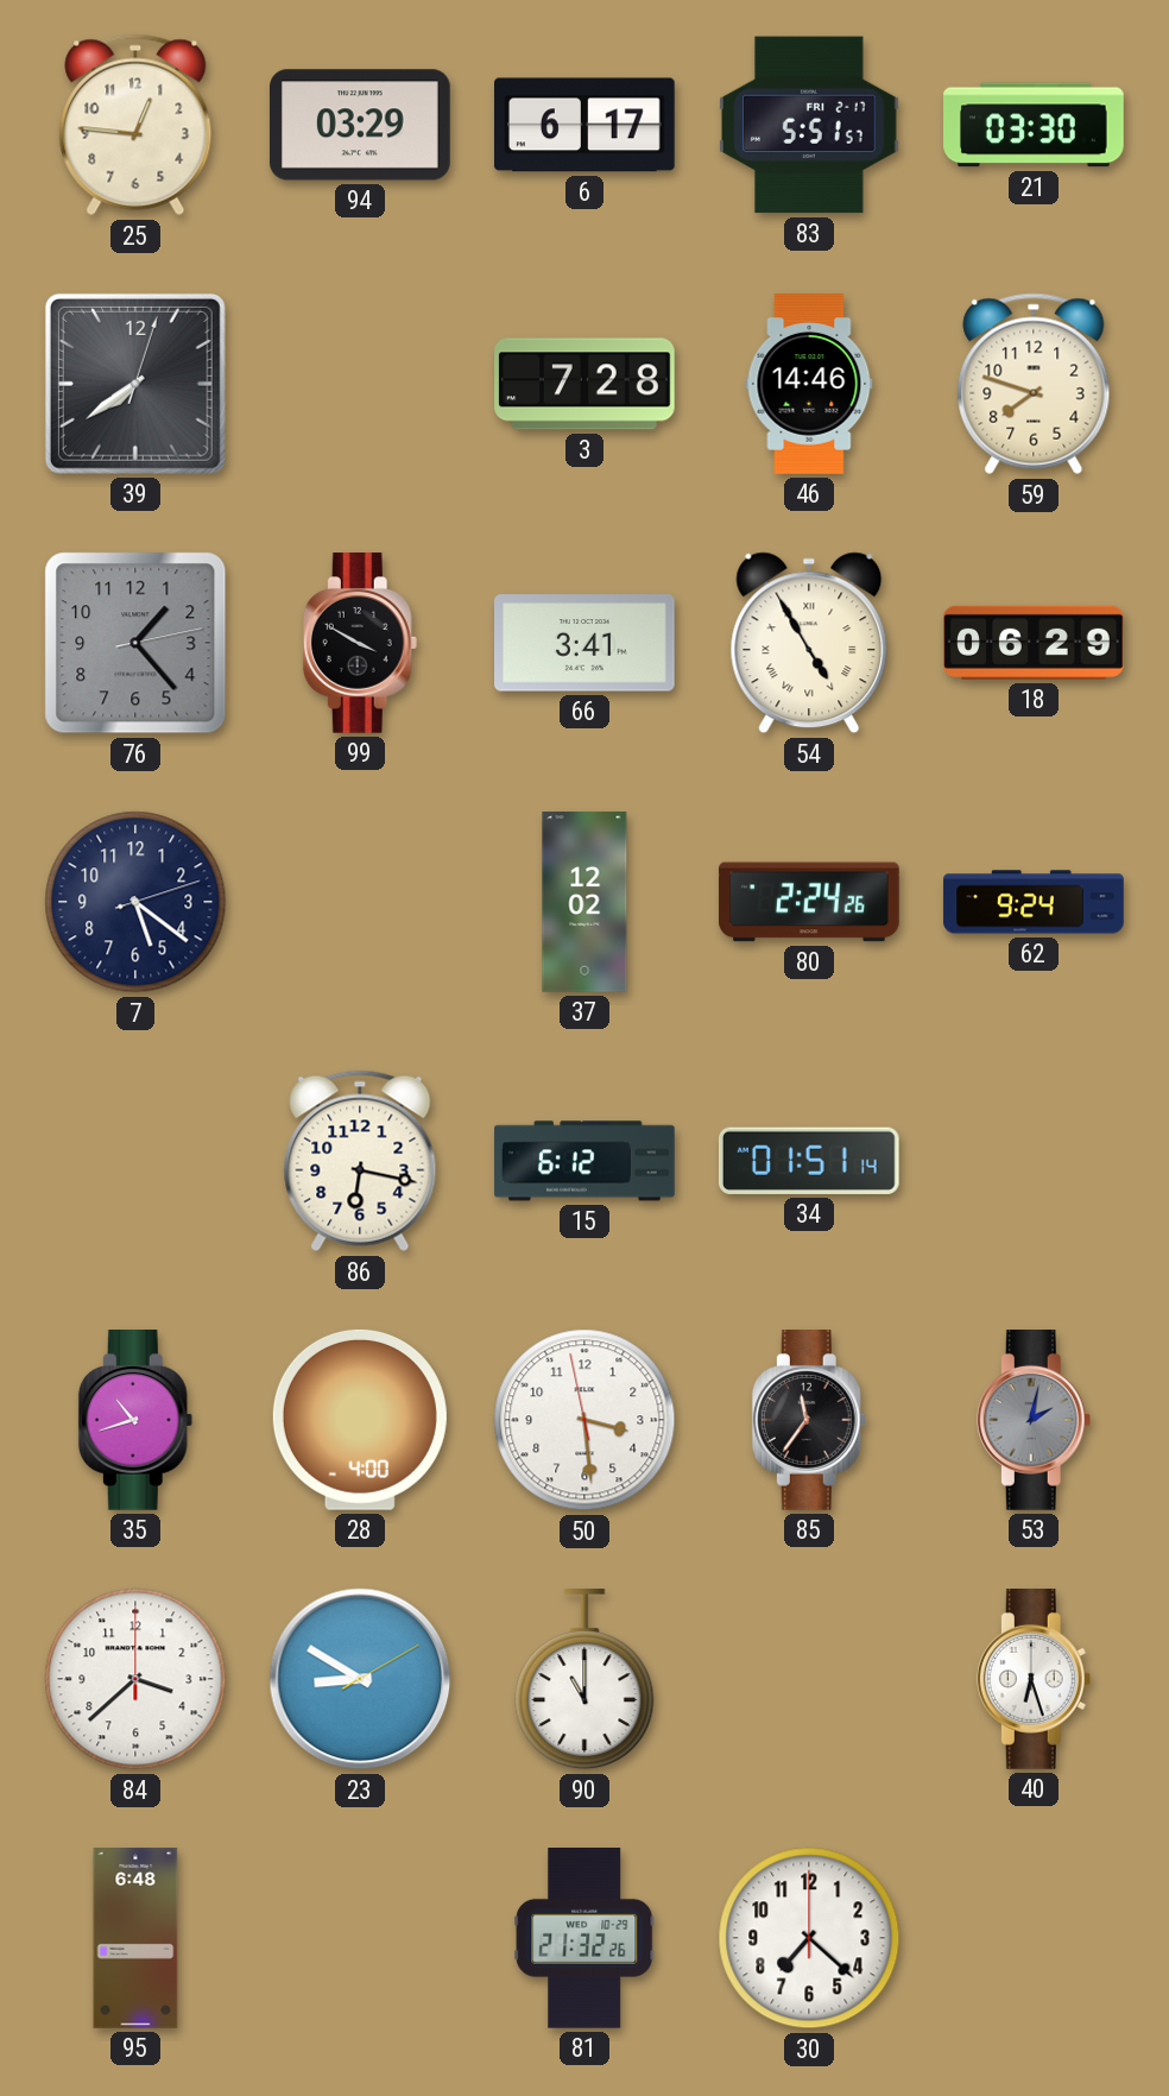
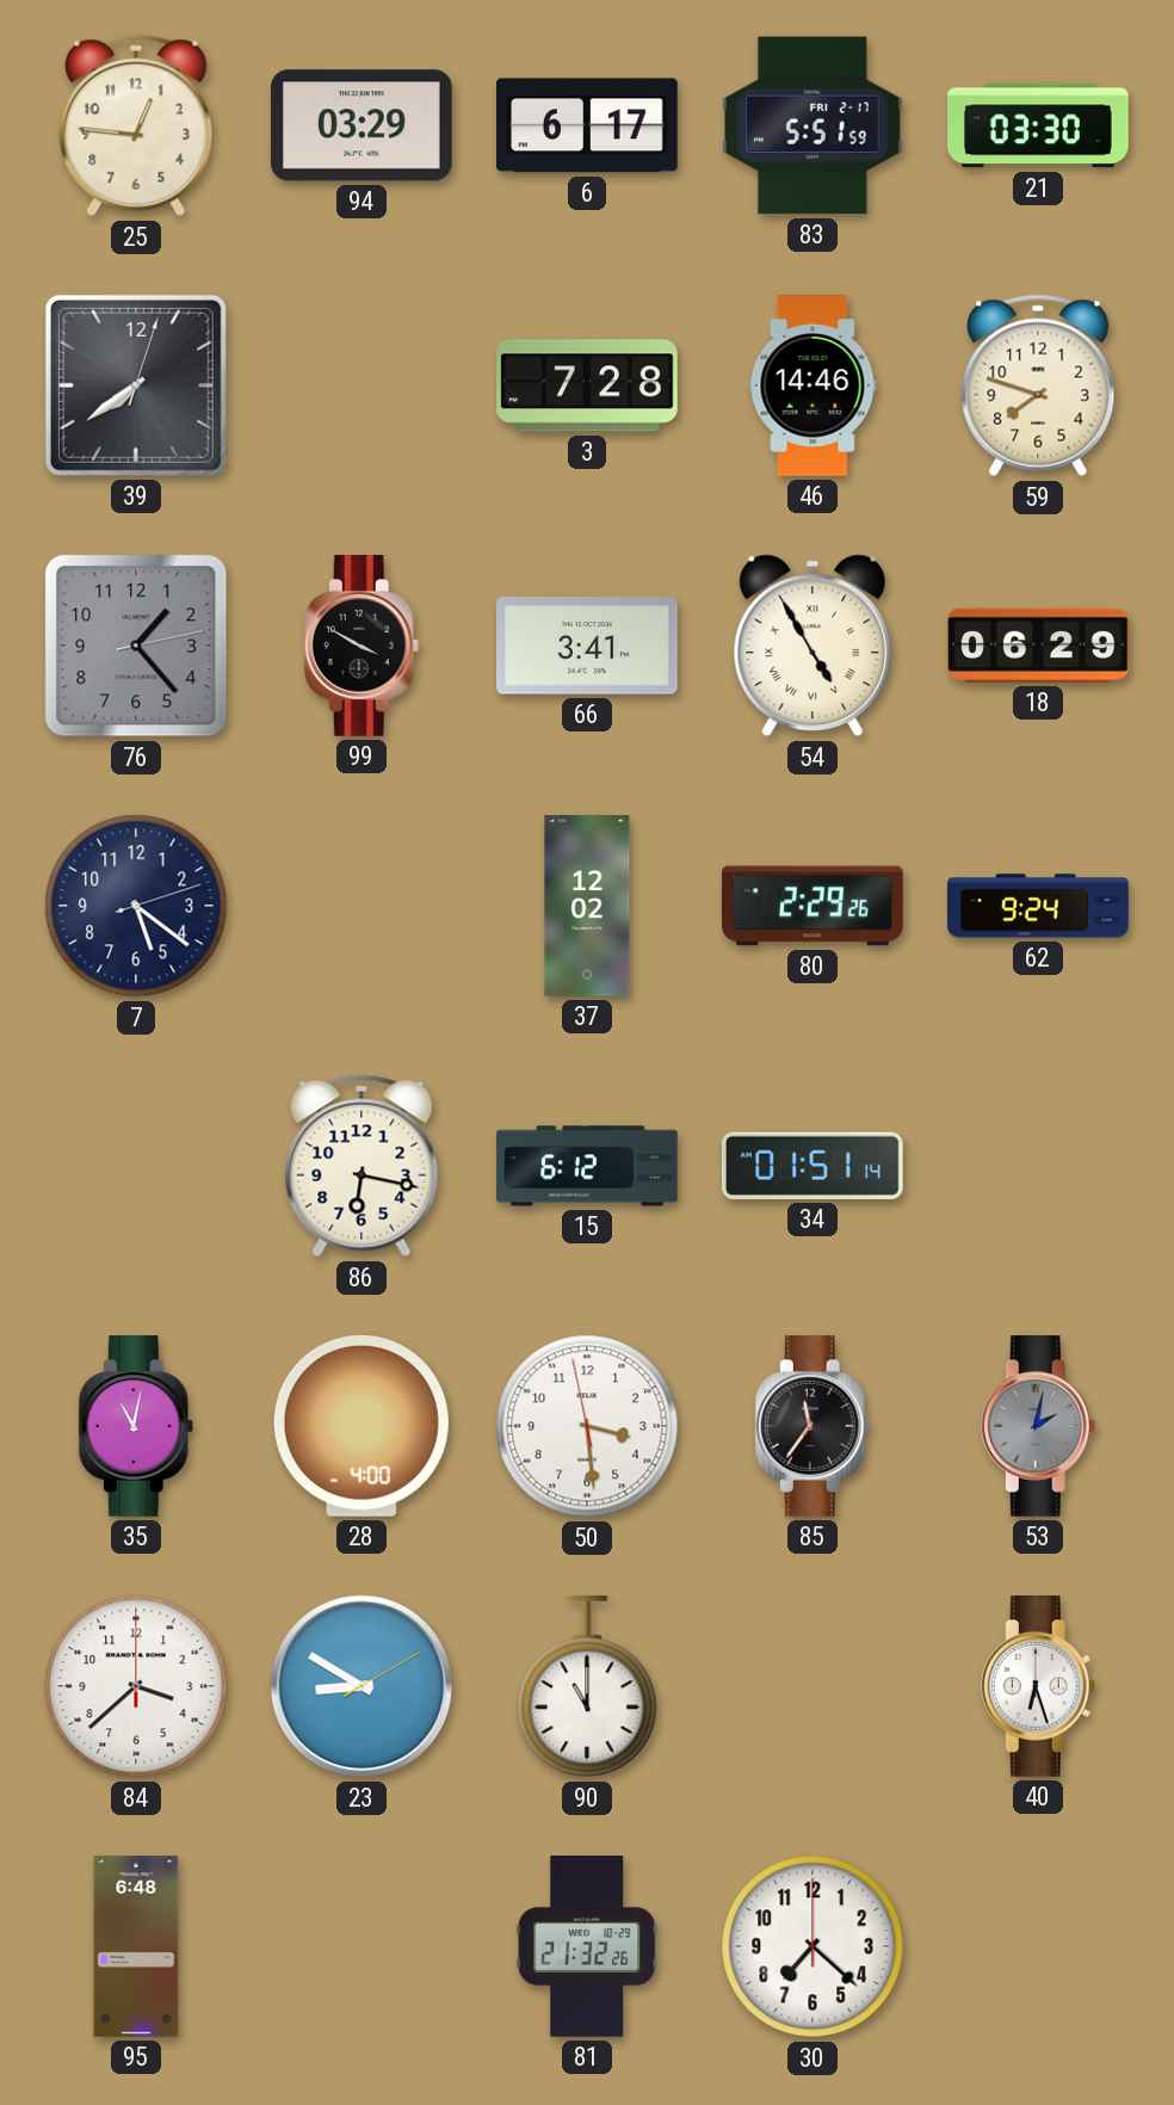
83: 5:51:57 -> 5:51:59
80: 2:24 -> 2:29
35: 10:42 -> 11:02
